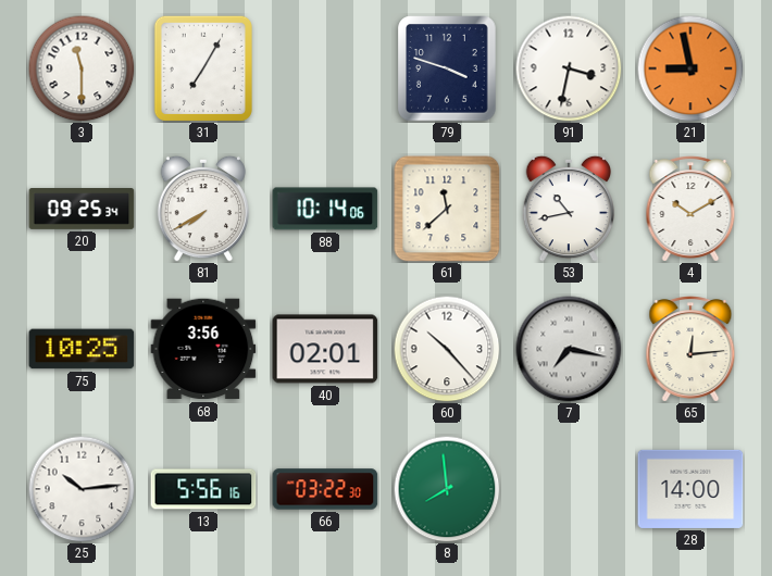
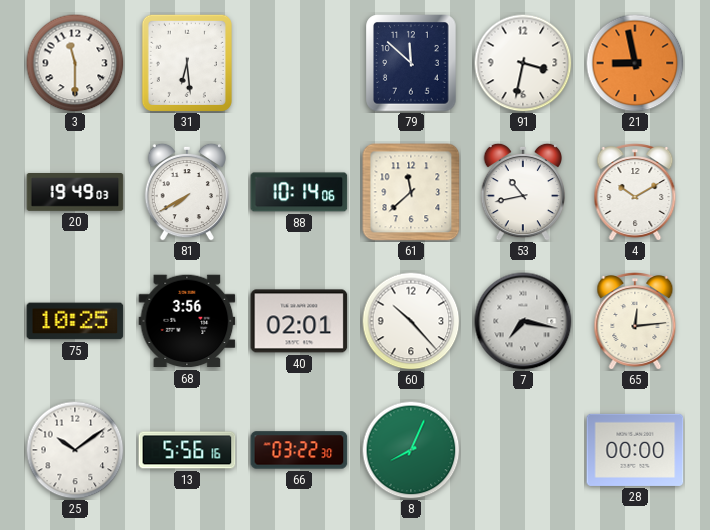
31: 7:05 -> 6:29
79: 3:48 -> 11:52
20: 09:25 -> 19:49
25: 10:14 -> 10:09
8: 7:59 -> 8:04
28: 14:00 -> 00:00
